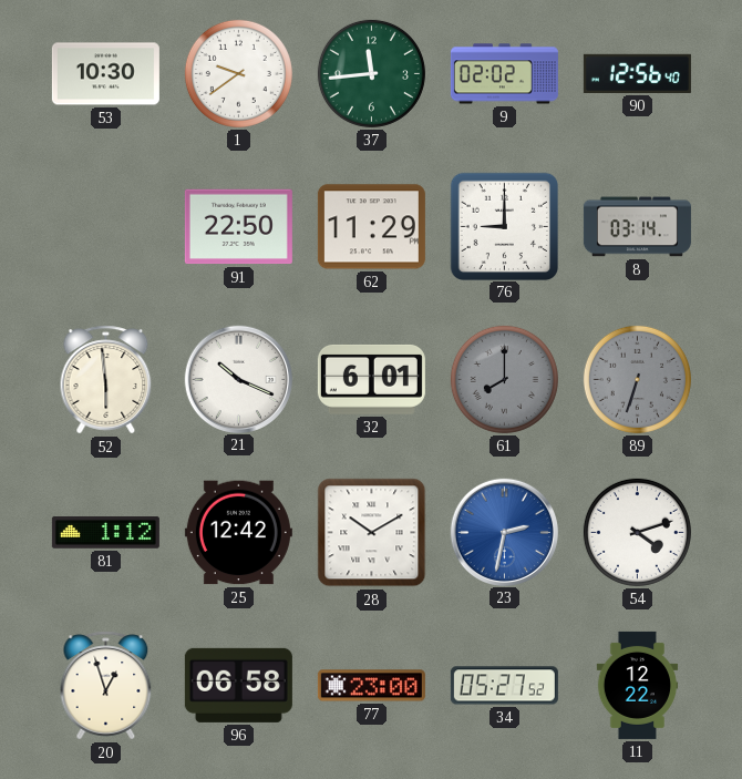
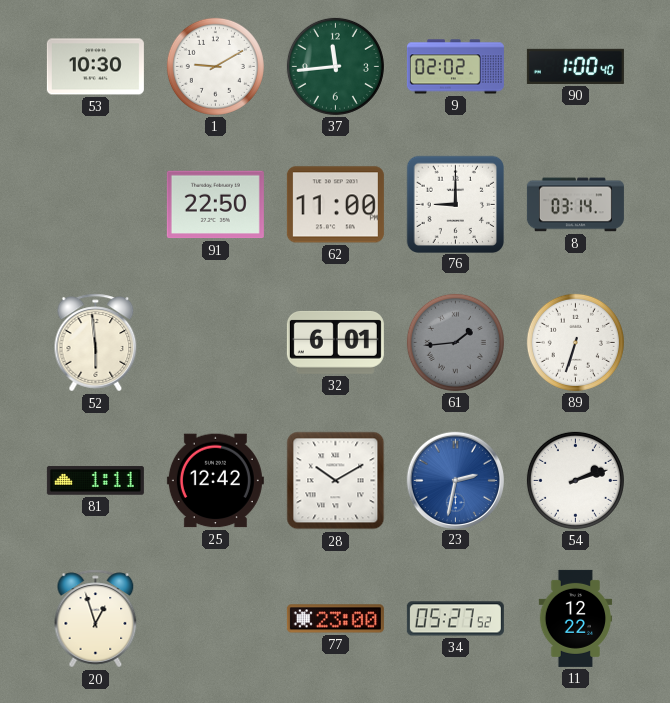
1: 9:39 -> 9:10
90: 12:56 -> 1:00
62: 11:29 -> 11:00
21: 10:19 -> none
61: 8:00 -> 1:44
89 dial: grey -> white
81: 1:12 -> 1:11
54: 4:12 -> 2:12
96: 06:58 -> none
